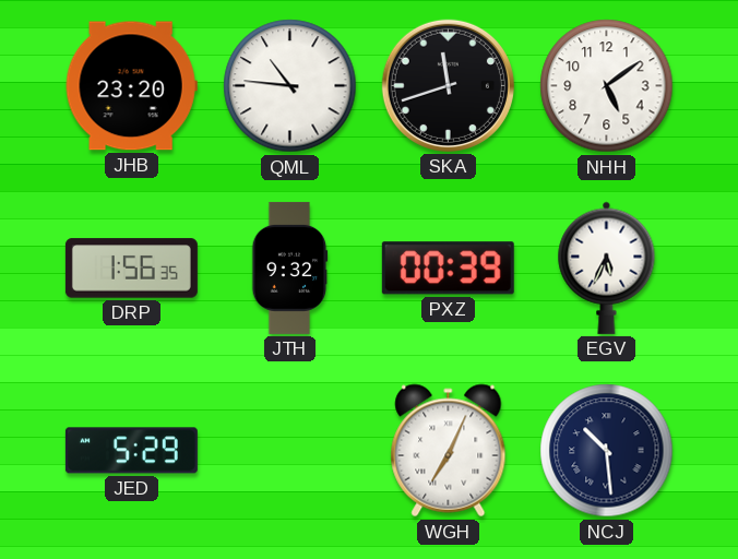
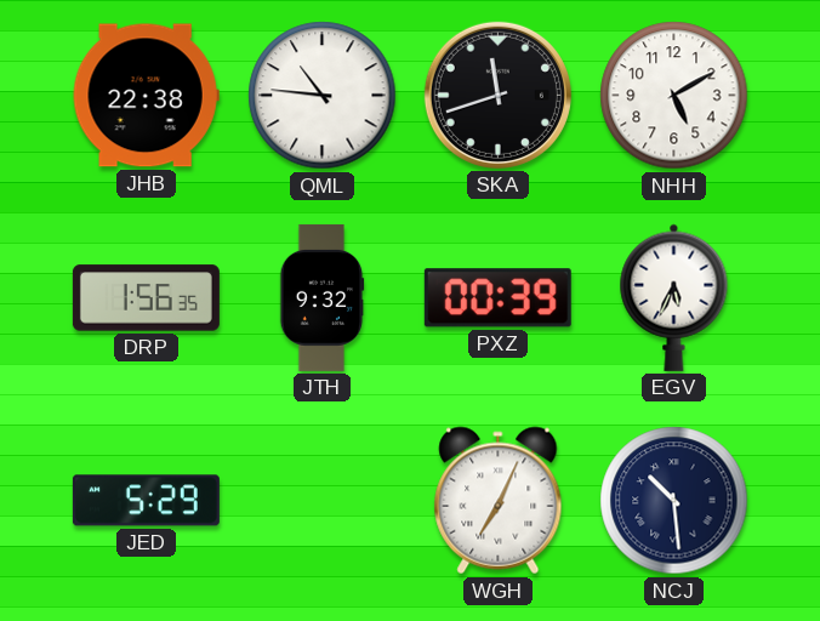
JHB: 23:20 -> 22:38
NHH: 5:09 -> 5:10
